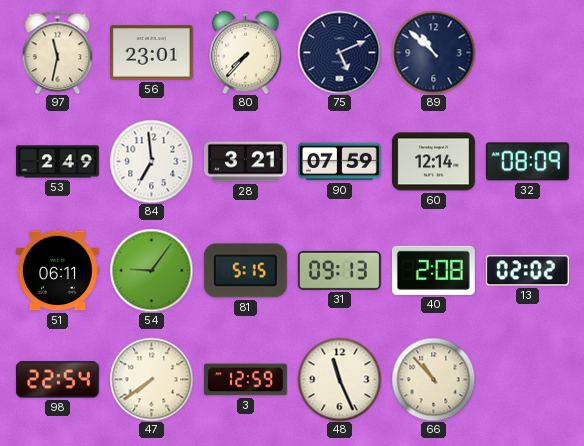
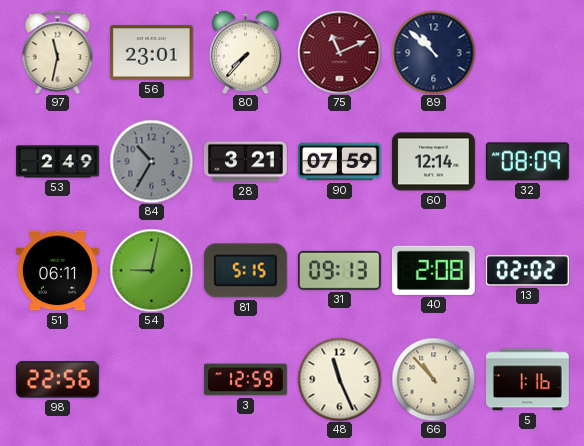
75: 5:11 -> 11:11
75 dial: navy -> burgundy
84: 6:59 -> 10:35
84 dial: white -> grey
54: 9:06 -> 9:02
98: 22:54 -> 22:56
47: 7:39 -> none
5: none -> 1:16
